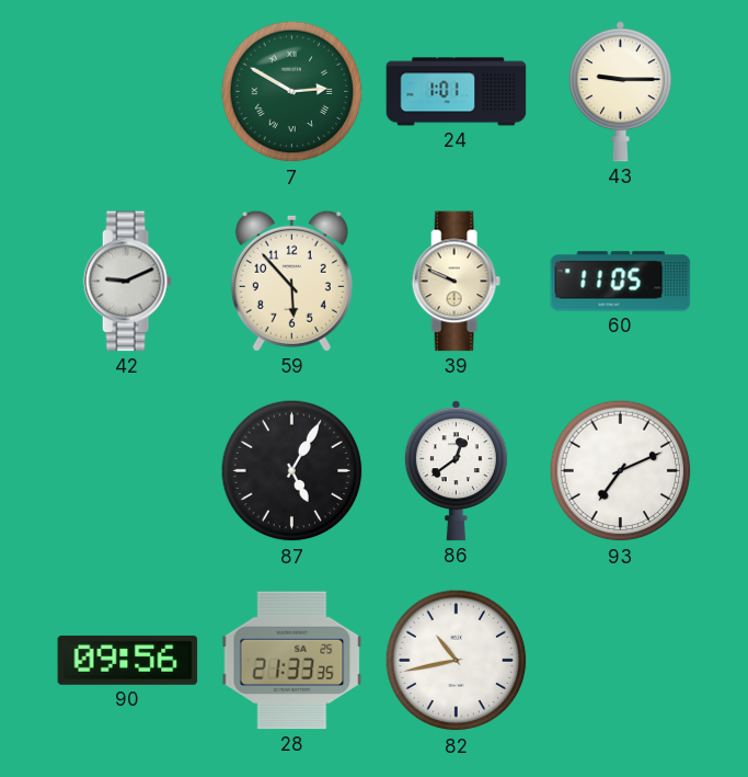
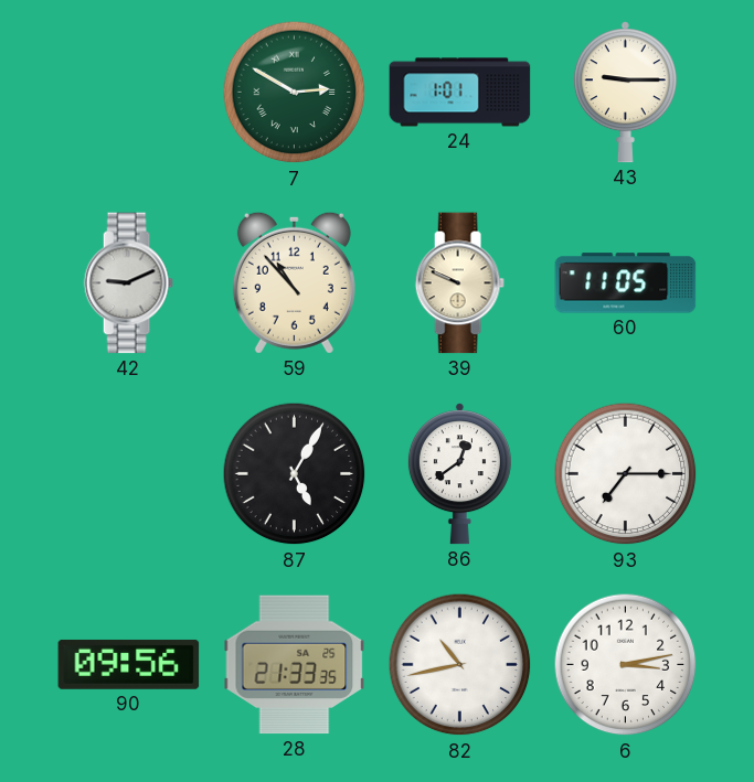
59: 5:53 -> 10:53
93: 7:11 -> 7:15
6: none -> 3:13
